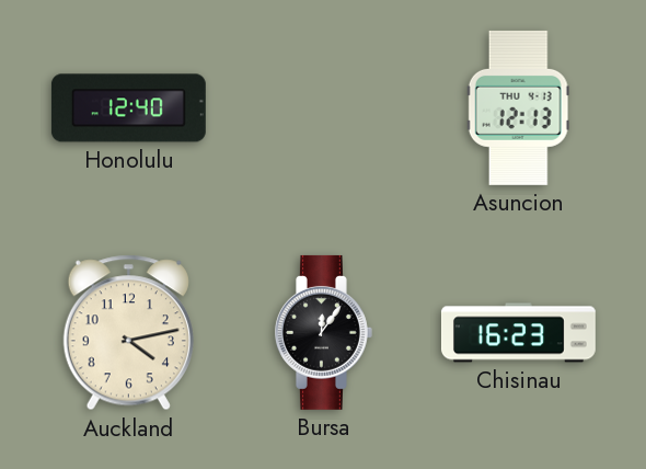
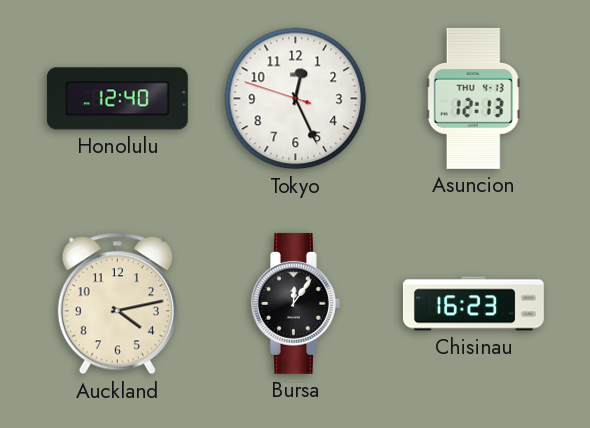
Tokyo: none -> 12:25
